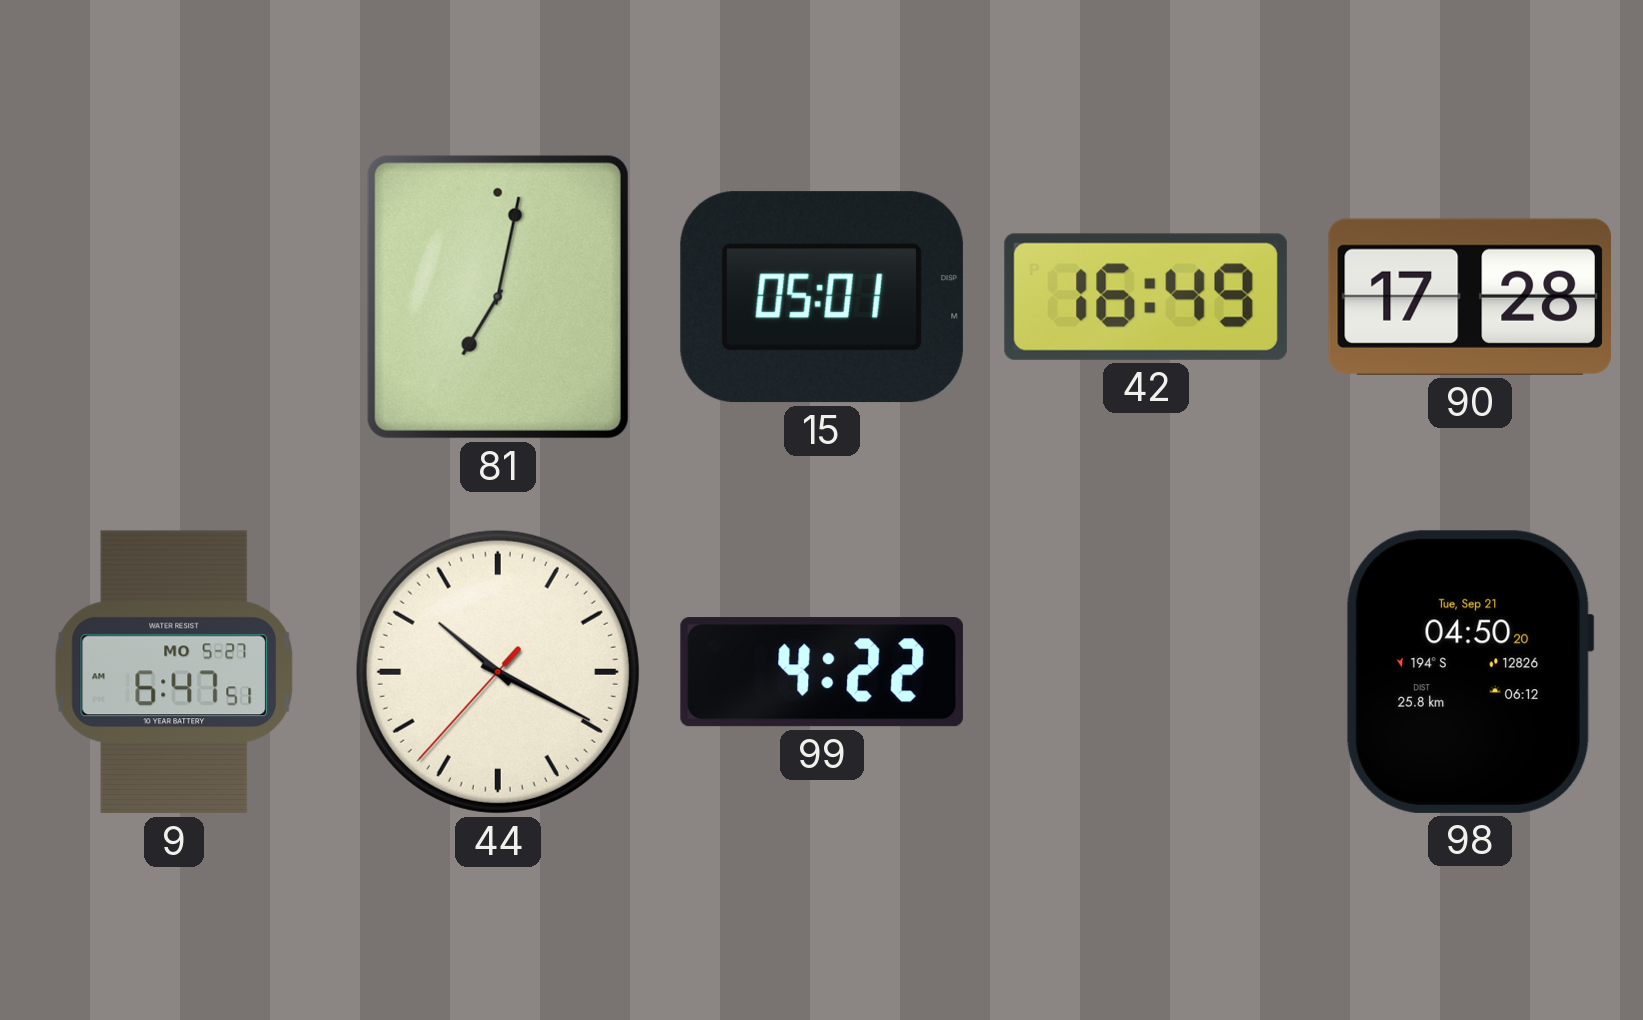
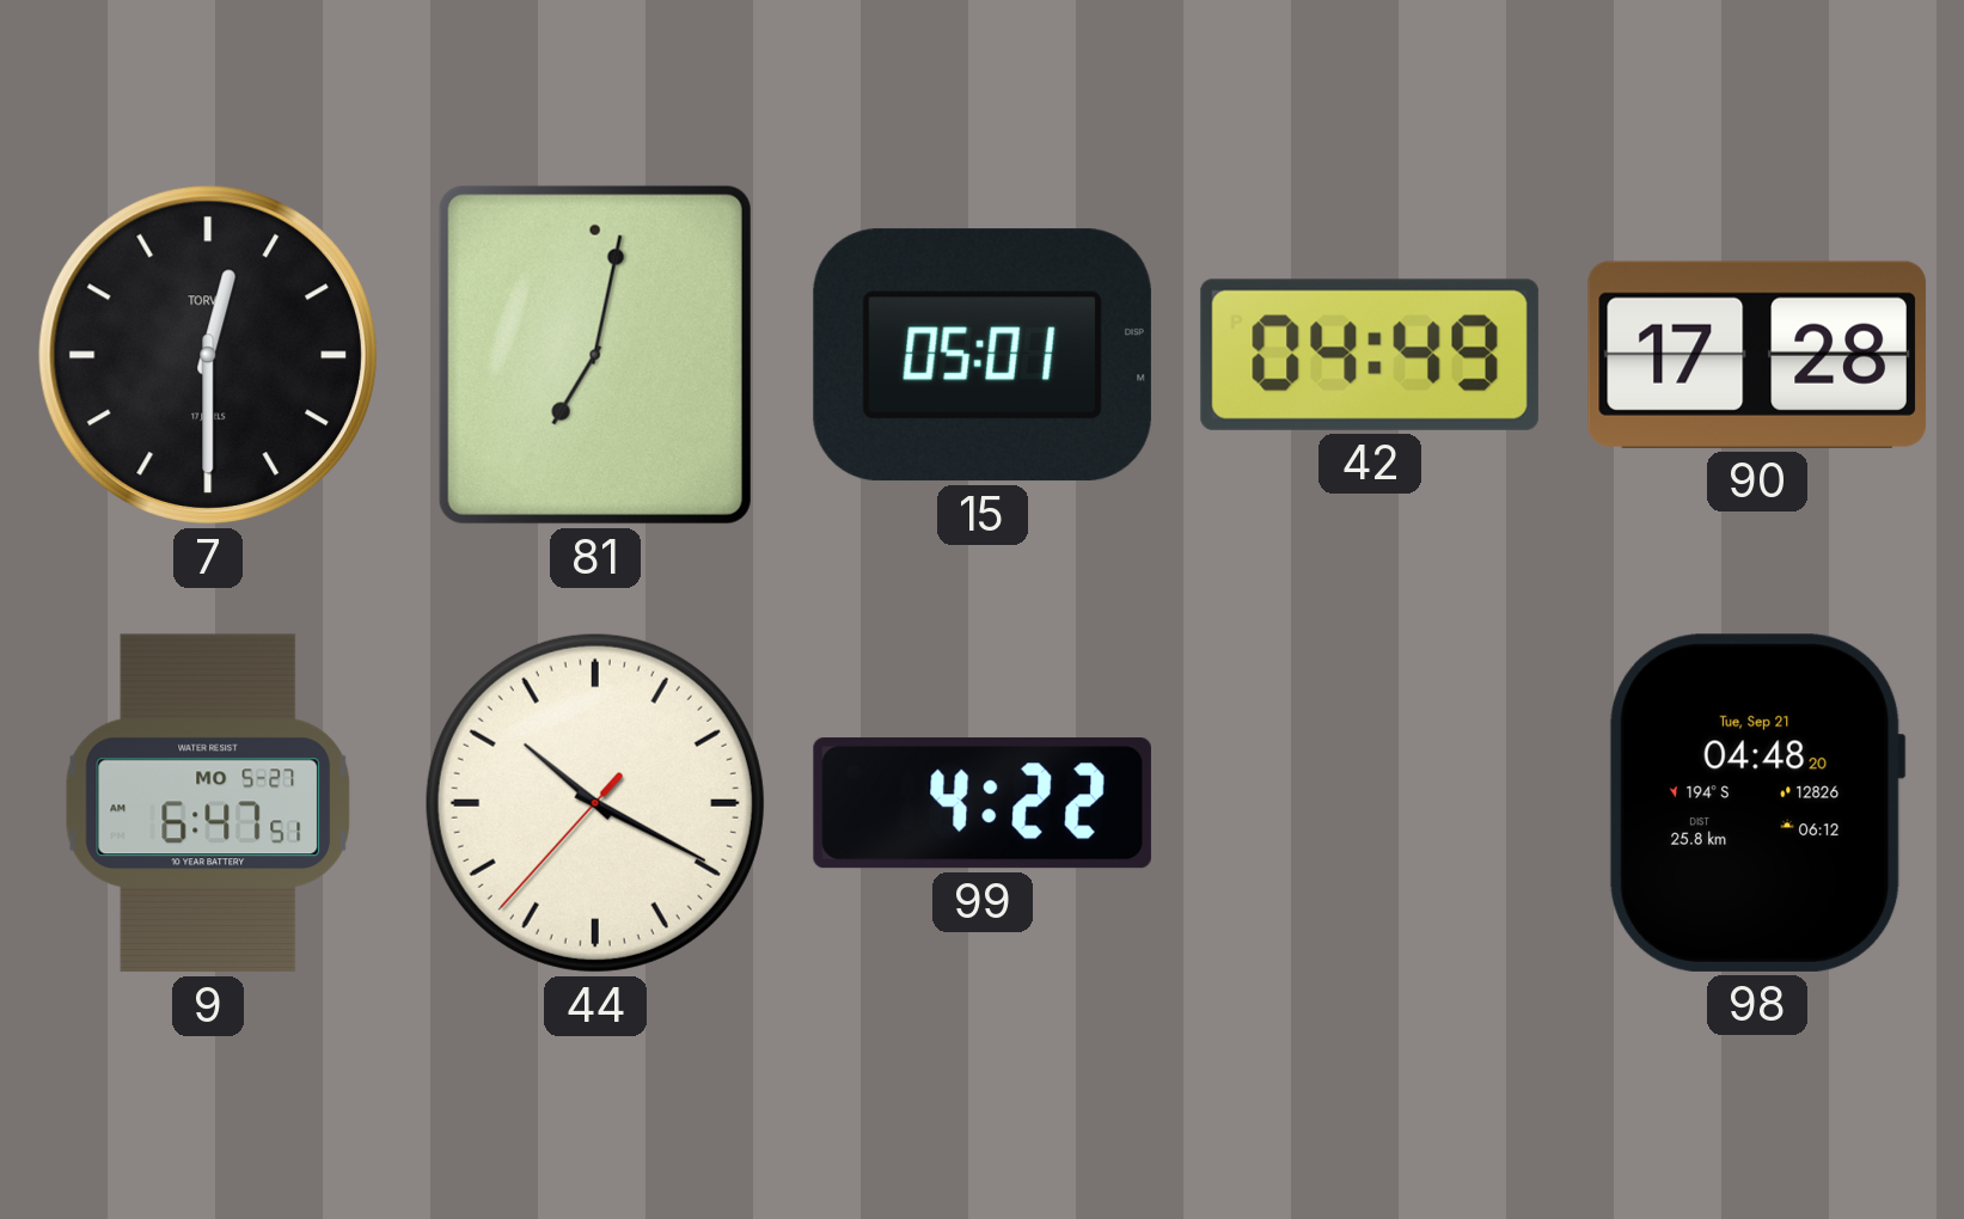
7: none -> 12:30
42: 16:49 -> 04:49
98: 04:50 -> 04:48
